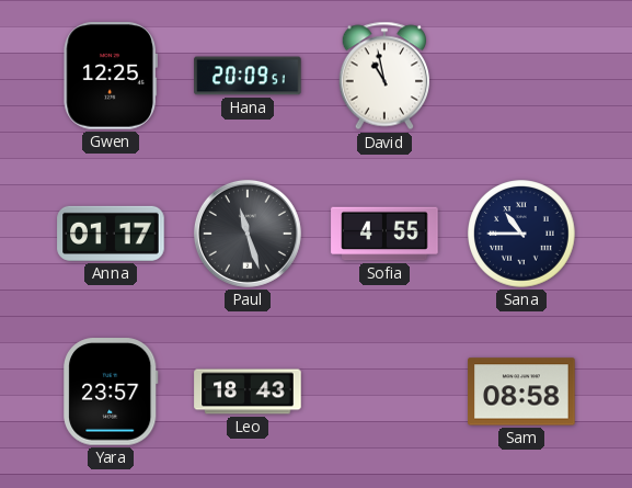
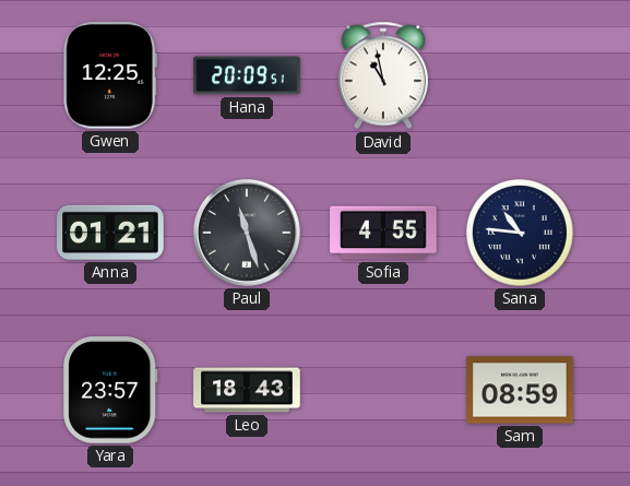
Anna: 01:17 -> 01:21
Sana: 10:45 -> 10:46
Sam: 08:58 -> 08:59
